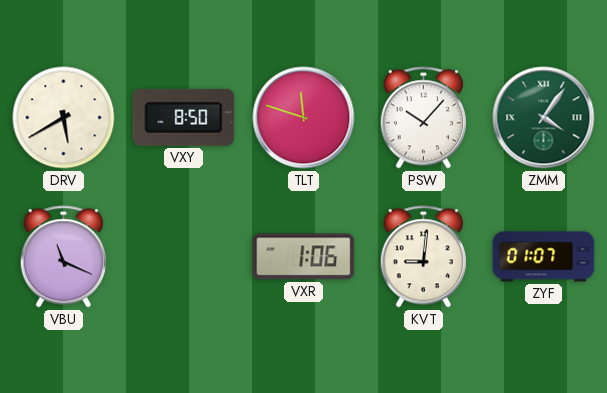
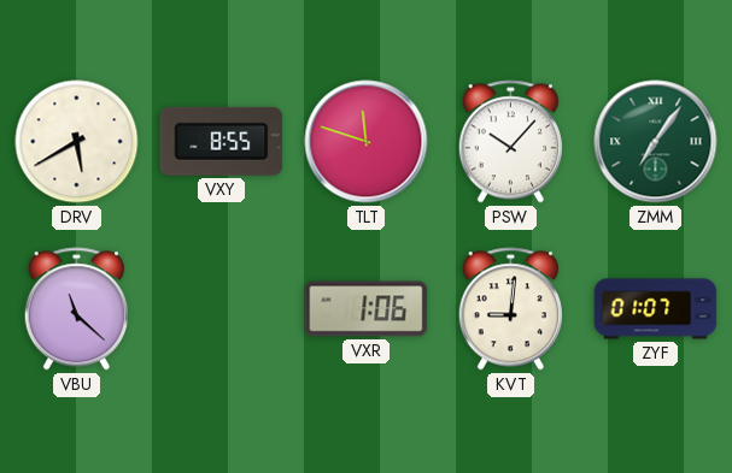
VXY: 8:50 -> 8:55
ZMM: 4:06 -> 7:06
VBU: 11:19 -> 11:22
